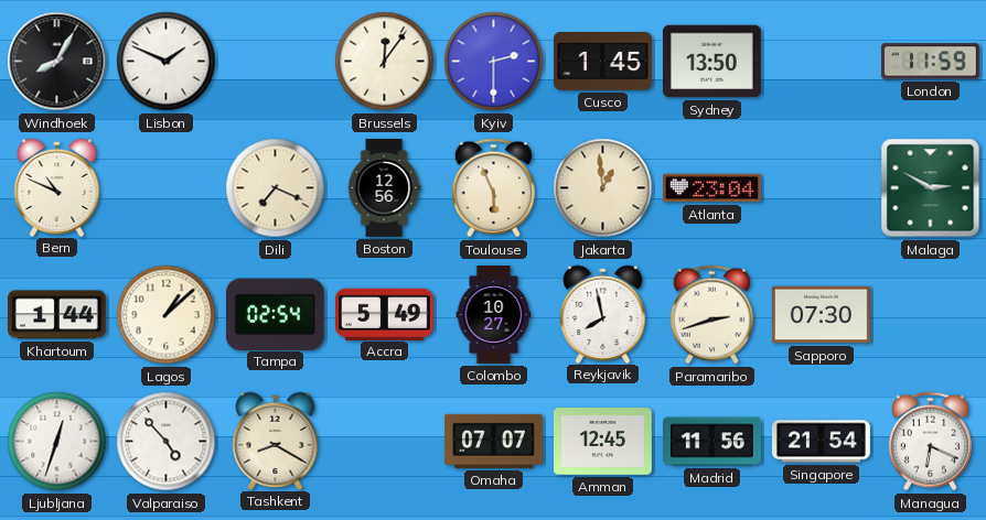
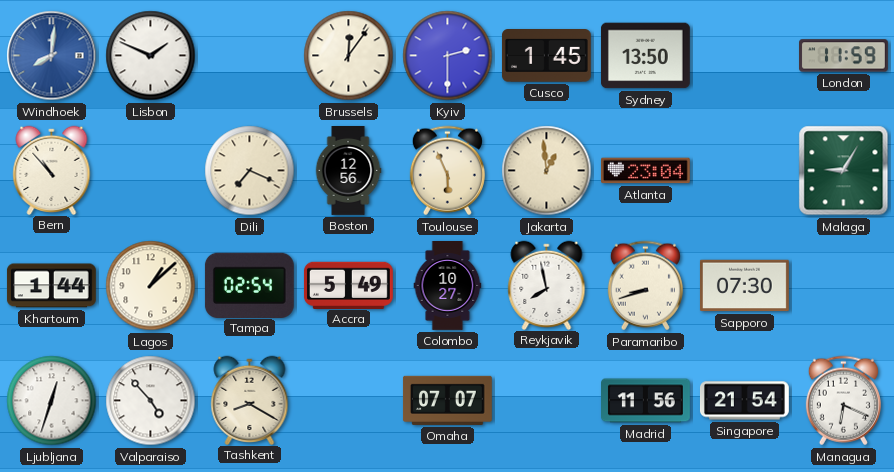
Windhoek: 8:05 -> 8:01
Windhoek dial: black -> blue
Bern: 10:49 -> 10:53
Malaga: 2:50 -> 9:05
Paramaribo: 2:42 -> 8:42
Amman: 12:45 -> none
